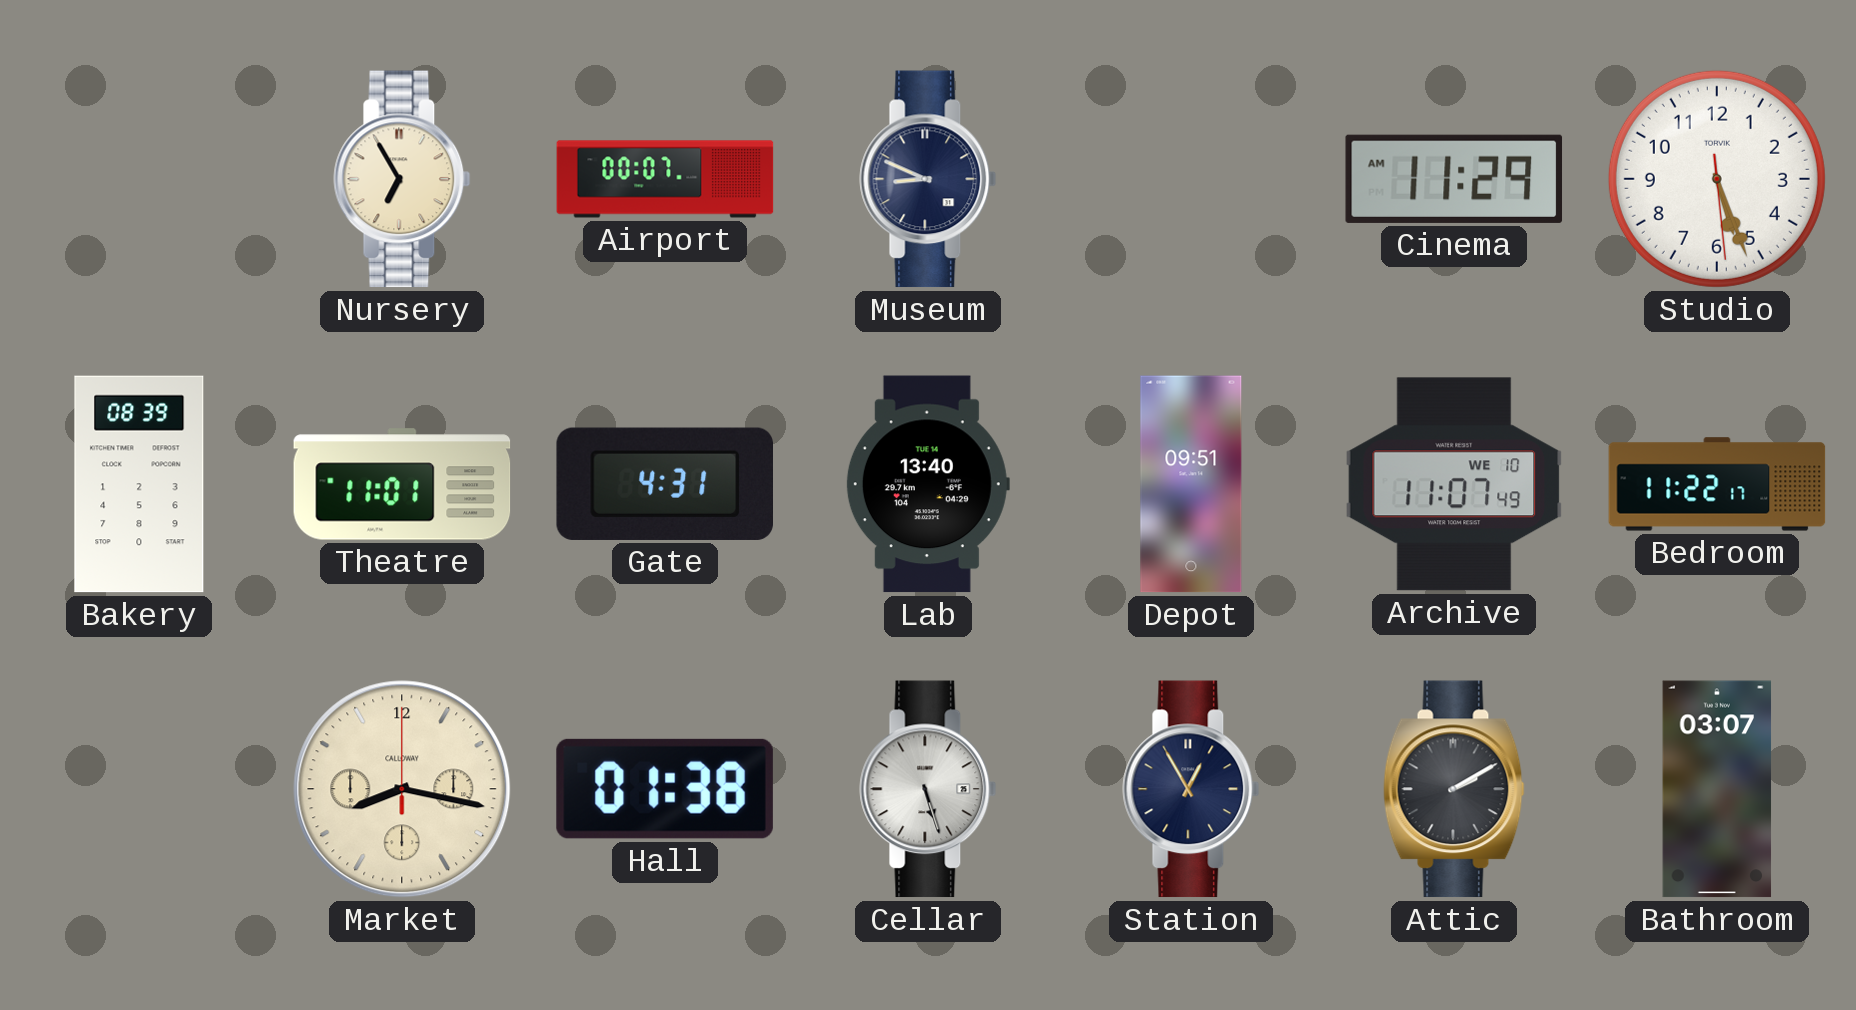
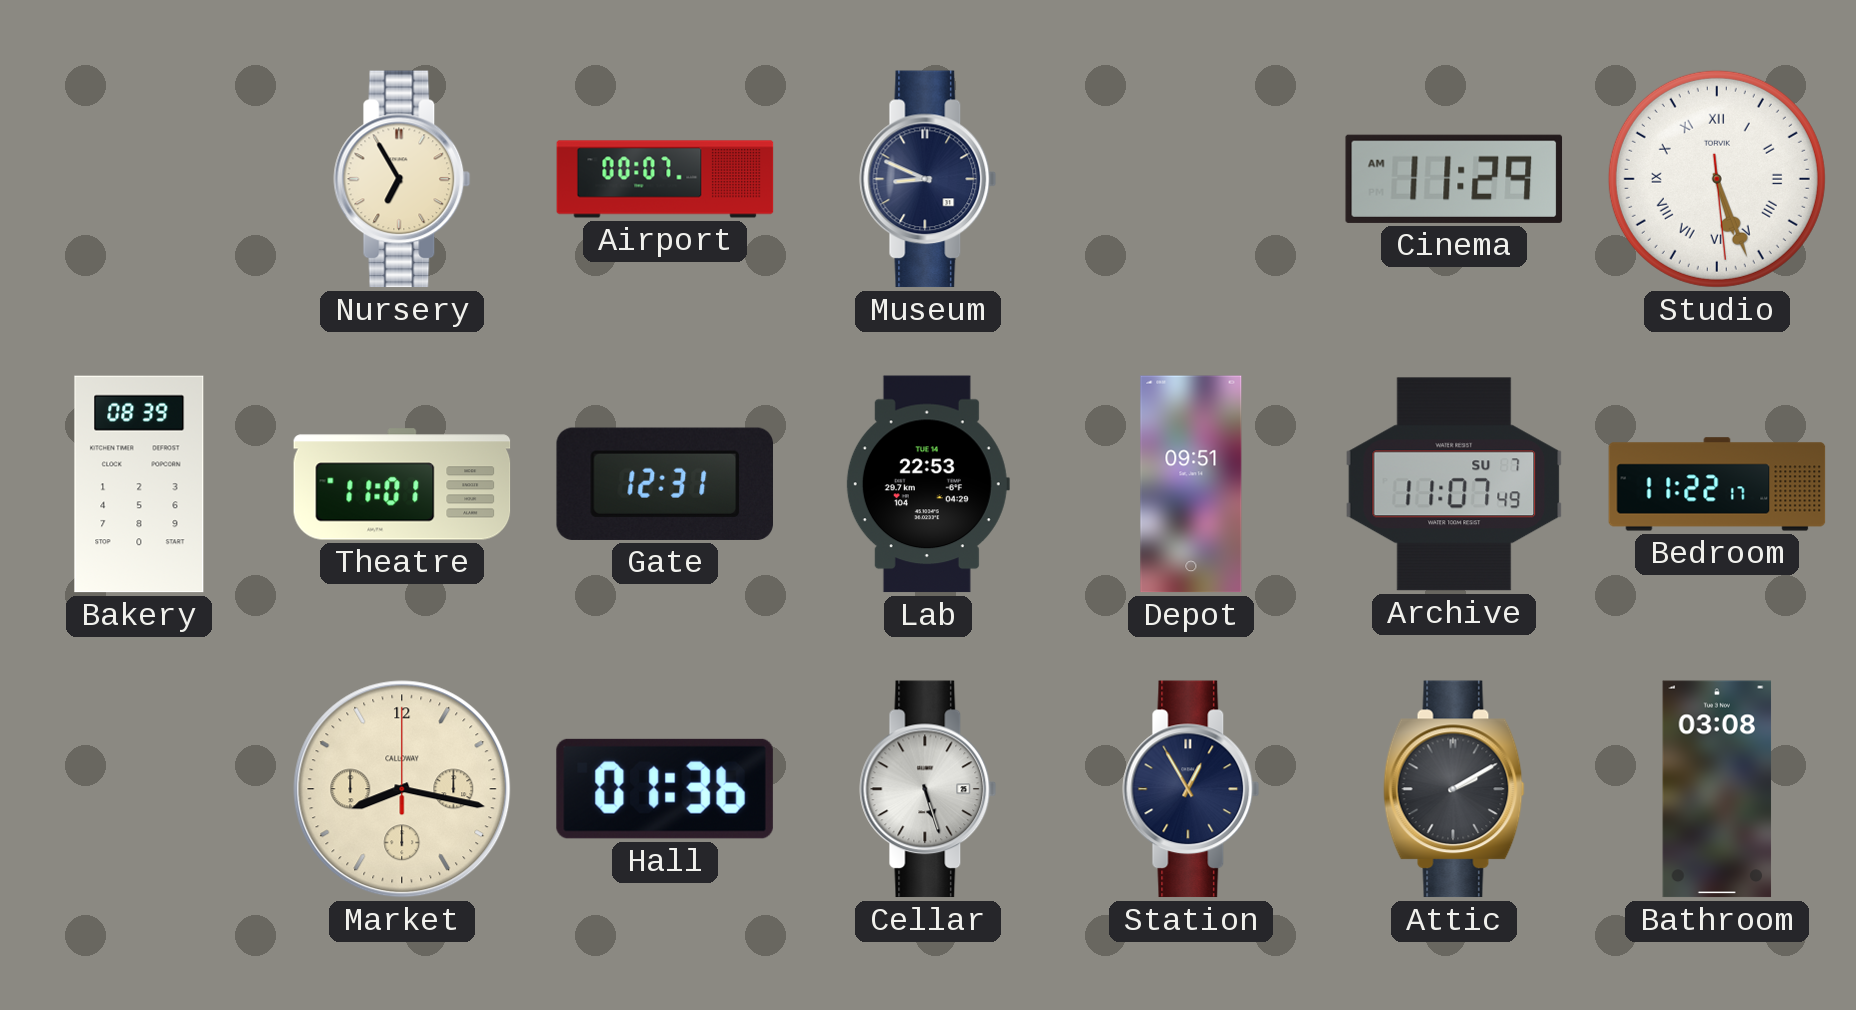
Studio numerals: Arabic -> Roman
Gate: 4:31 -> 12:31
Lab: 13:40 -> 22:53
Archive date: WE 10 -> SU 7
Hall: 01:38 -> 01:36
Bathroom: 03:07 -> 03:08
